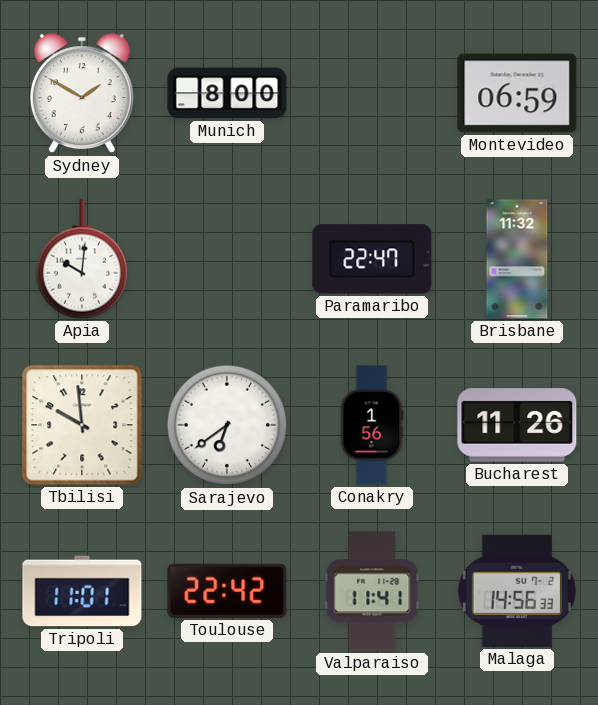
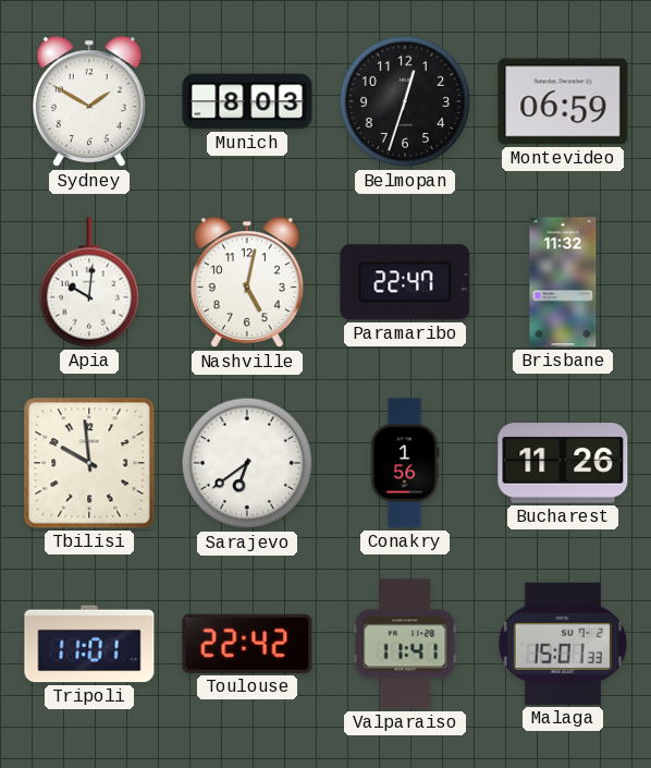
Munich: 8:00 -> 8:03
Belmopan: none -> 12:33
Nashville: none -> 5:02
Malaga: 14:56 -> 15:01
